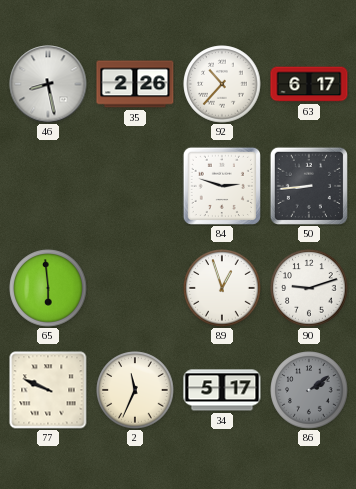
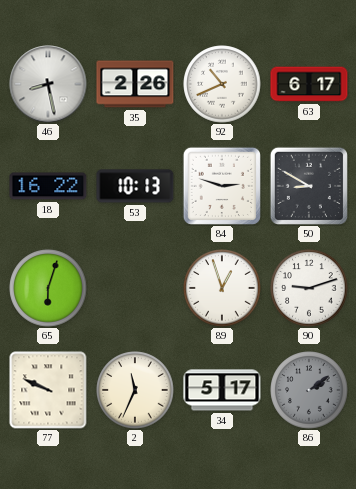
92: 10:37 -> 10:41
18: none -> 16:22
53: none -> 10:13
50: 8:44 -> 8:50
65: 5:59 -> 6:03
